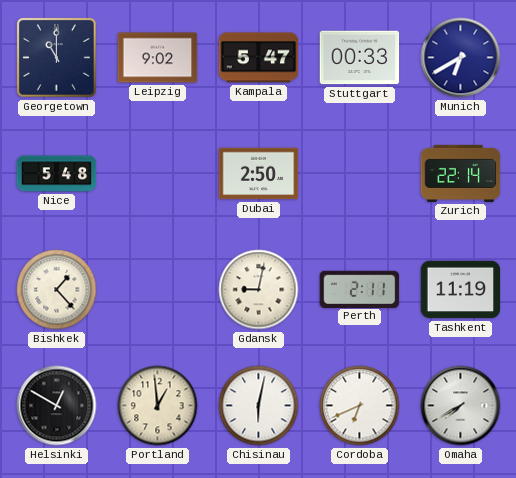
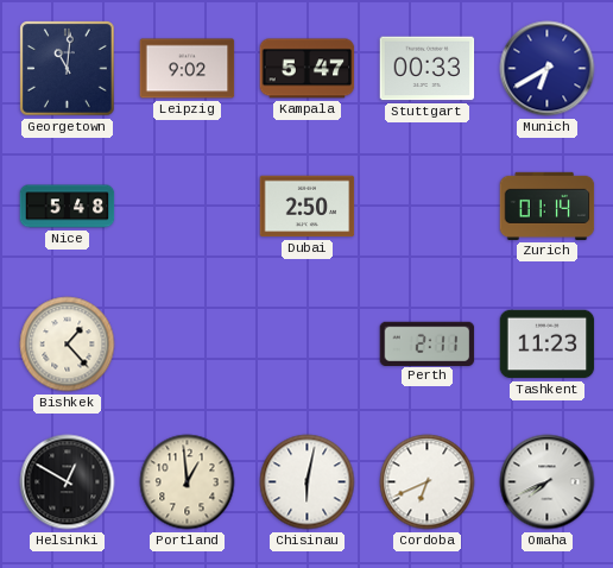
Georgetown: 11:00 -> 11:01
Zurich: 22:14 -> 01:14
Gdansk: 9:02 -> none
Tashkent: 11:19 -> 11:23
Omaha: 7:40 -> 7:41
